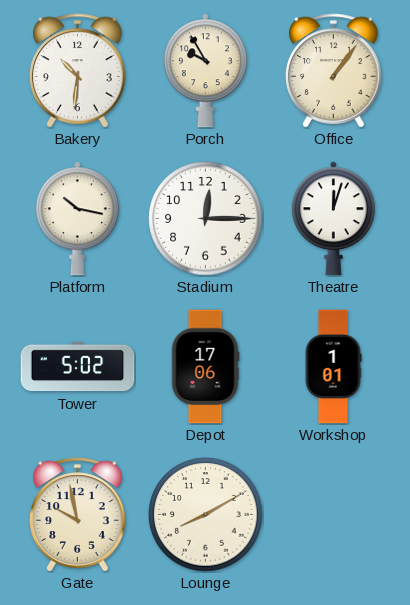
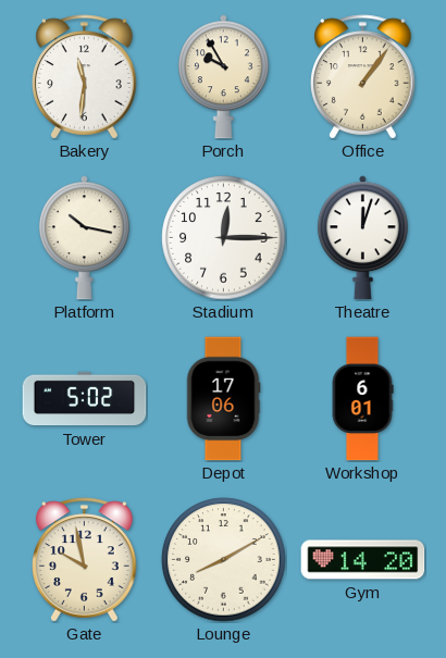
Bakery: 10:31 -> 11:31
Workshop: 1:01 -> 6:01
Gym: none -> 14:20
